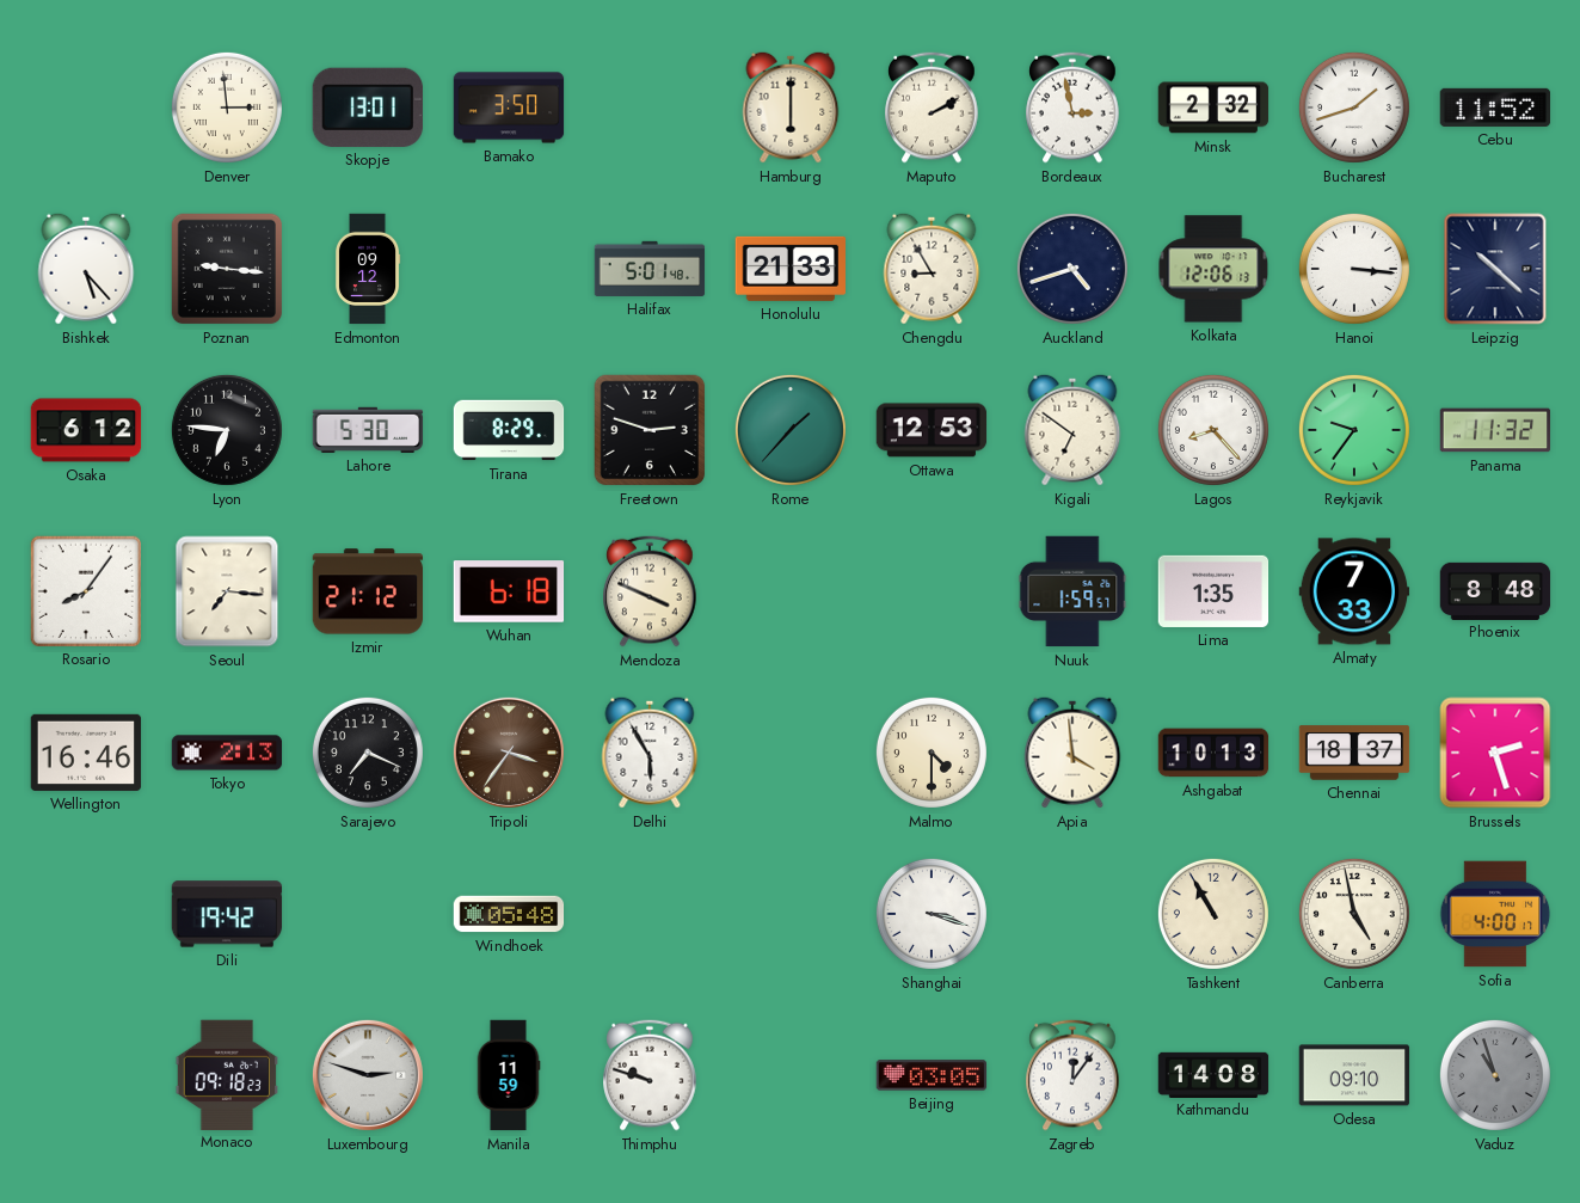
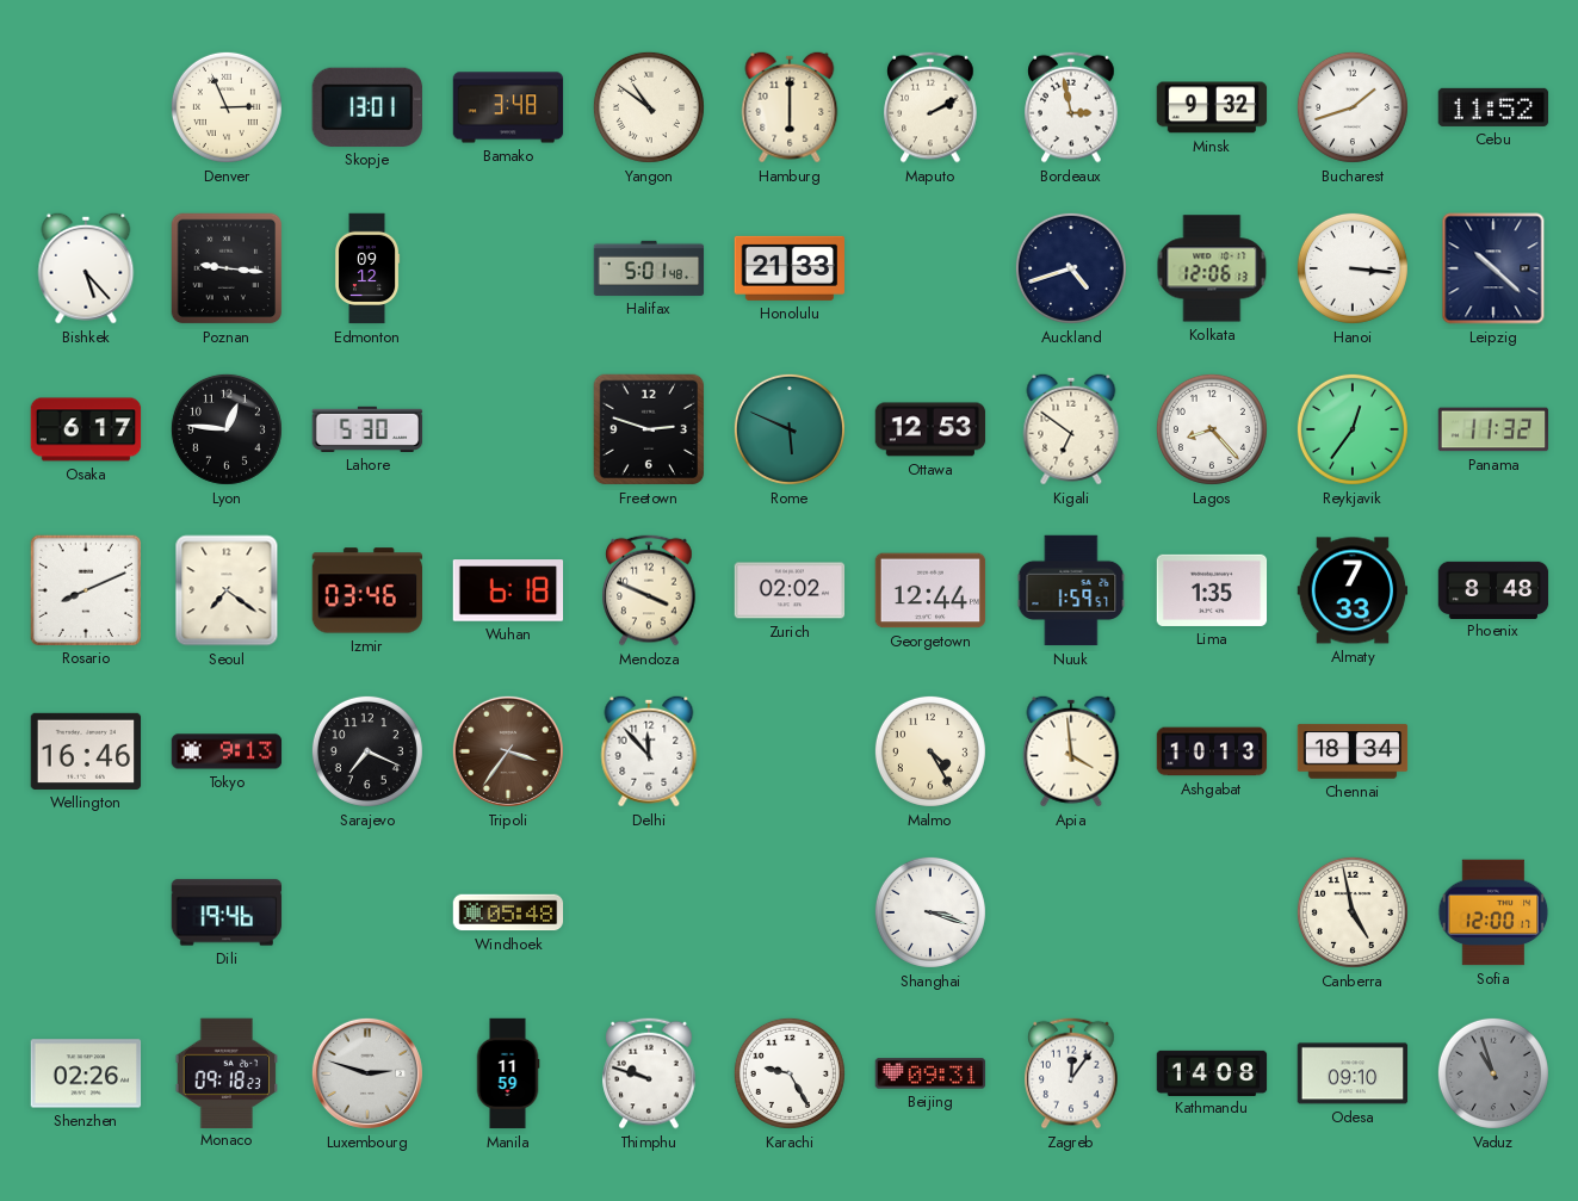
Denver: 2:59 -> 2:56
Bamako: 3:50 -> 3:48
Yangon: none -> 10:51
Minsk: 2:32 -> 9:32
Chengdu: 8:55 -> none
Osaka: 6:12 -> 6:17
Lyon: 6:46 -> 12:46
Tirana: 8:29 -> none
Rome: 1:37 -> 5:49
Reykjavik: 9:36 -> 12:36
Rosario: 8:06 -> 8:11
Seoul: 7:16 -> 7:21
Izmir: 21:12 -> 03:46
Zurich: none -> 02:02
Georgetown: none -> 12:44
Tokyo: 2:13 -> 9:13
Delhi: 5:55 -> 11:53
Malmo: 4:30 -> 4:25
Chennai: 18:37 -> 18:34
Brussels: 2:27 -> none
Dili: 19:42 -> 19:46
Tashkent: 10:55 -> none
Sofia: 4:00 -> 12:00
Shenzhen: none -> 02:26
Karachi: none -> 9:25
Beijing: 03:05 -> 09:31
